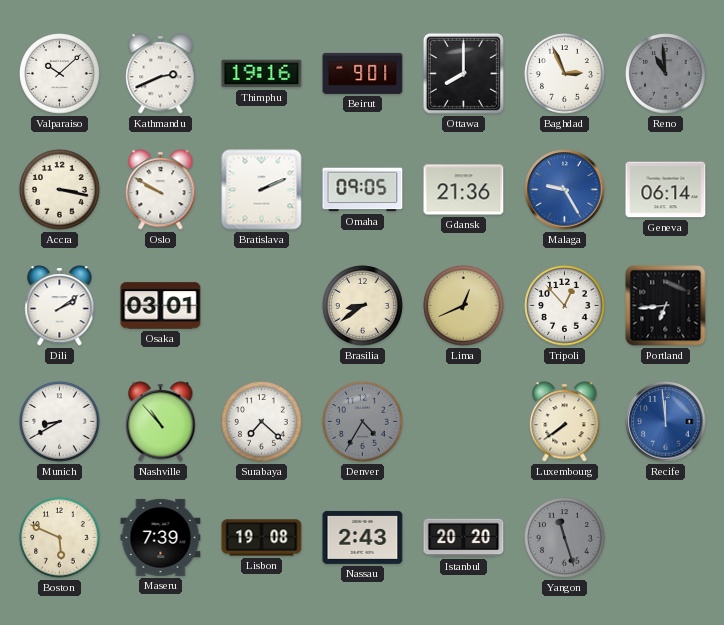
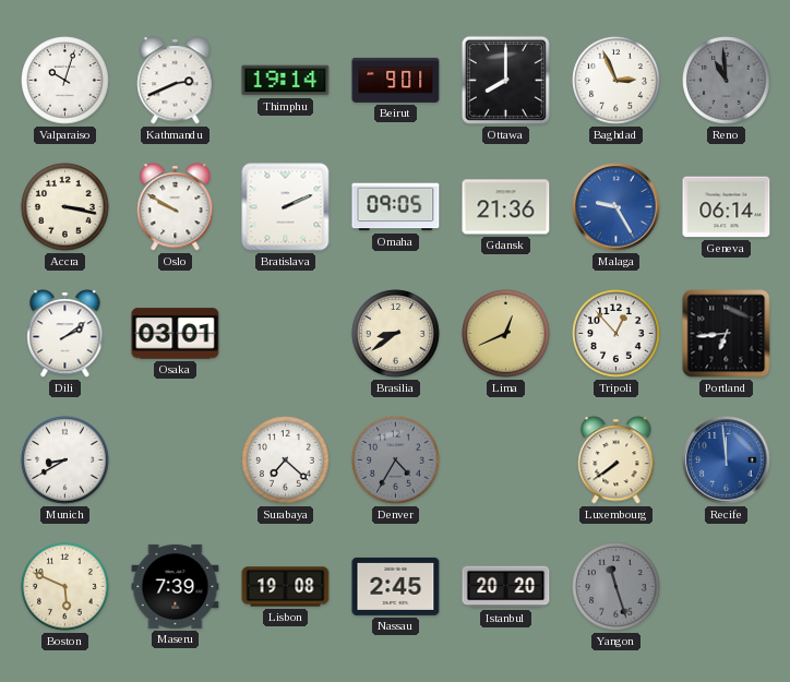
Valparaiso: 10:08 -> 10:03
Thimphu: 19:16 -> 19:14
Nashville: 10:53 -> none
Nassau: 2:43 -> 2:45
